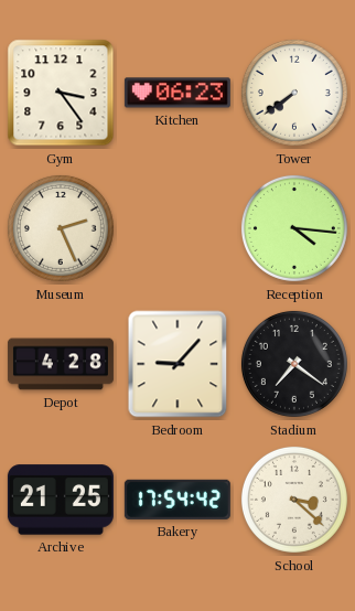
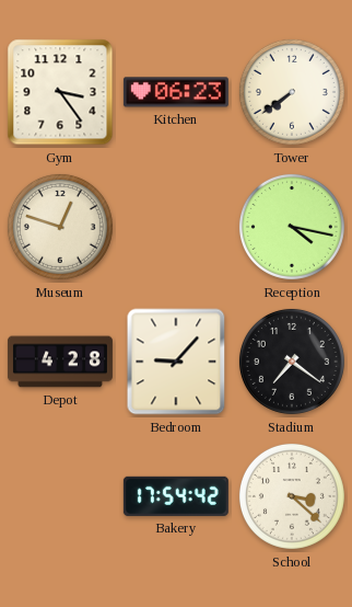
Museum: 2:26 -> 12:48
Reception: 4:16 -> 4:17
Archive: 21:25 -> none
